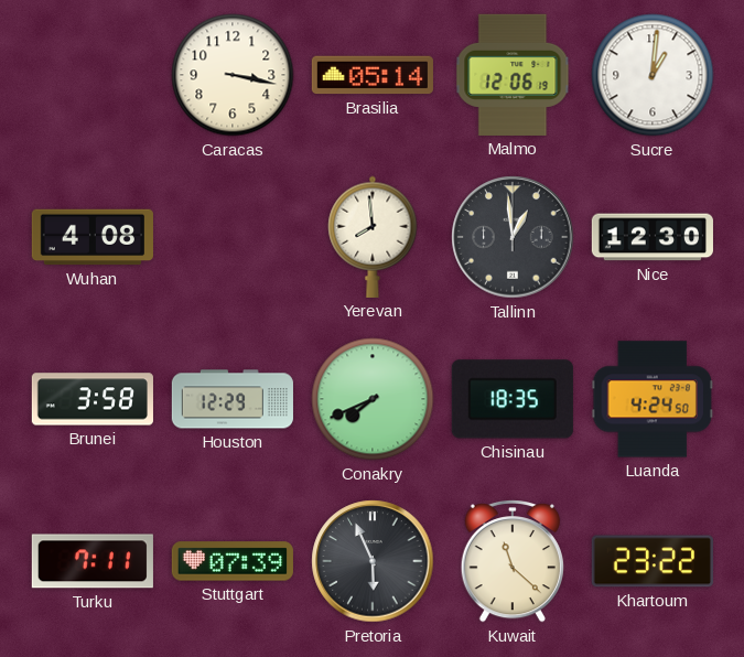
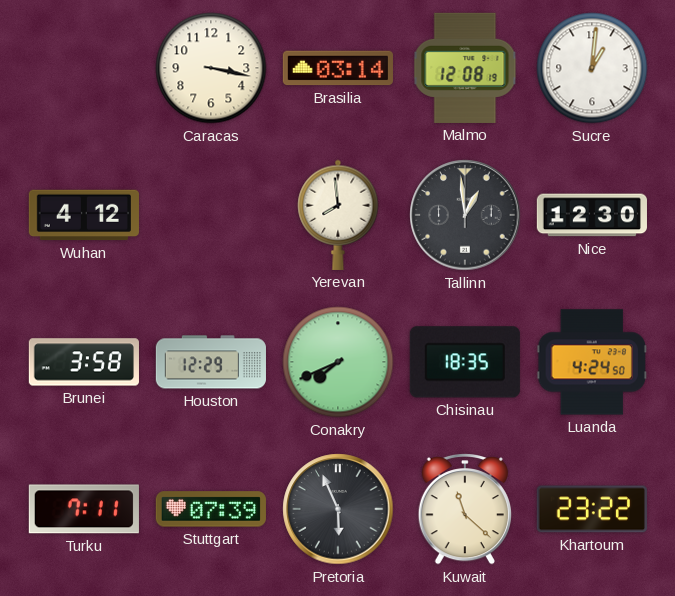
Brasilia: 05:14 -> 03:14
Malmo: 12:06 -> 12:08
Wuhan: 4:08 -> 4:12
